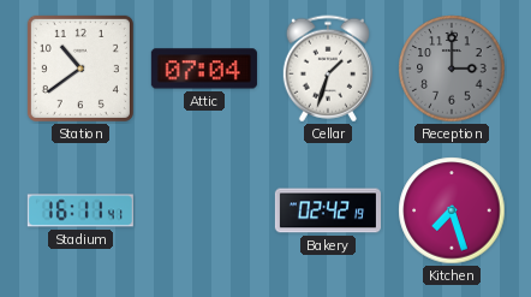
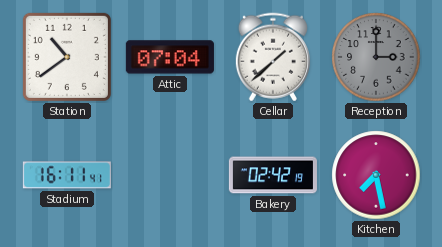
Cellar: 1:33 -> 1:38
Kitchen: 7:27 -> 7:28
